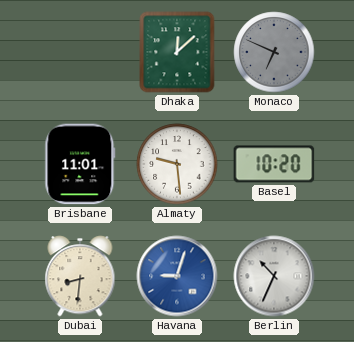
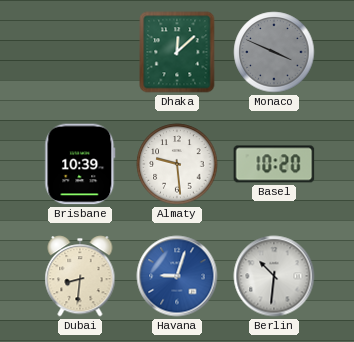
Monaco: 6:49 -> 3:49
Brisbane: 11:01 -> 10:39
Berlin: 10:34 -> 10:31
